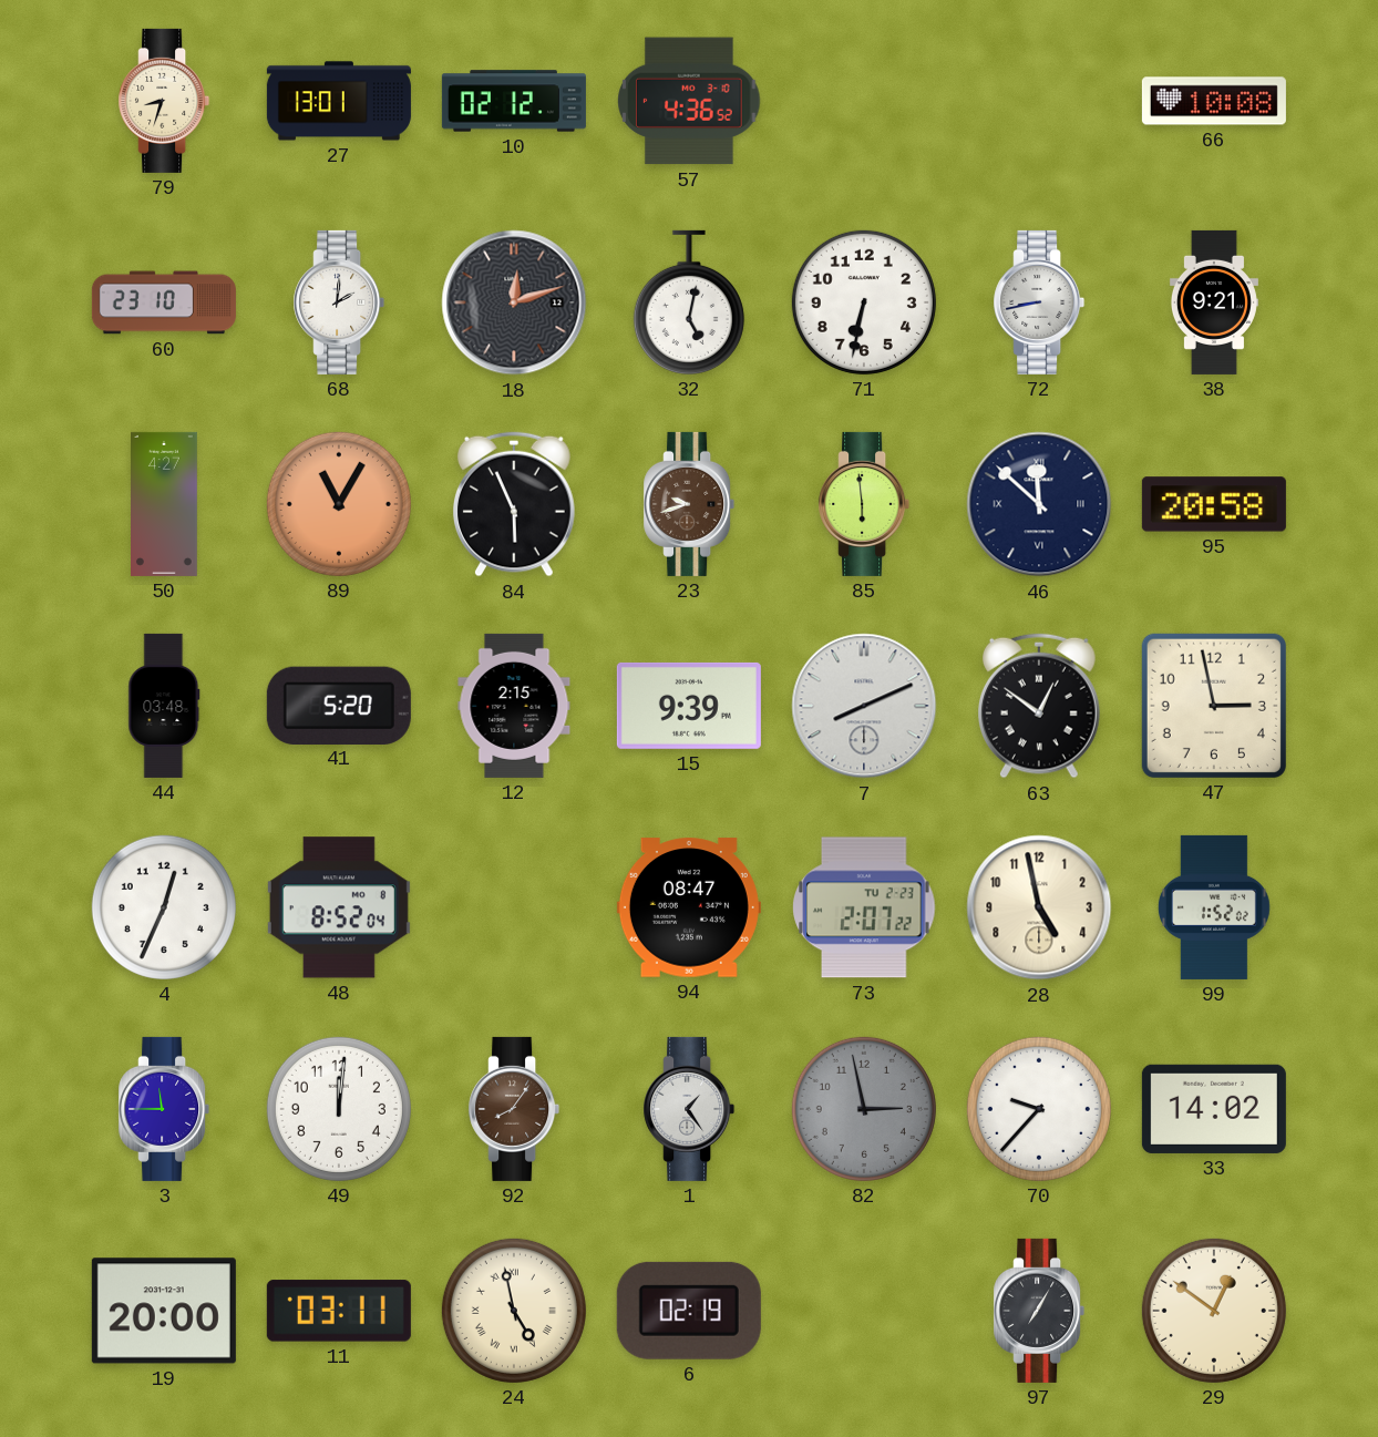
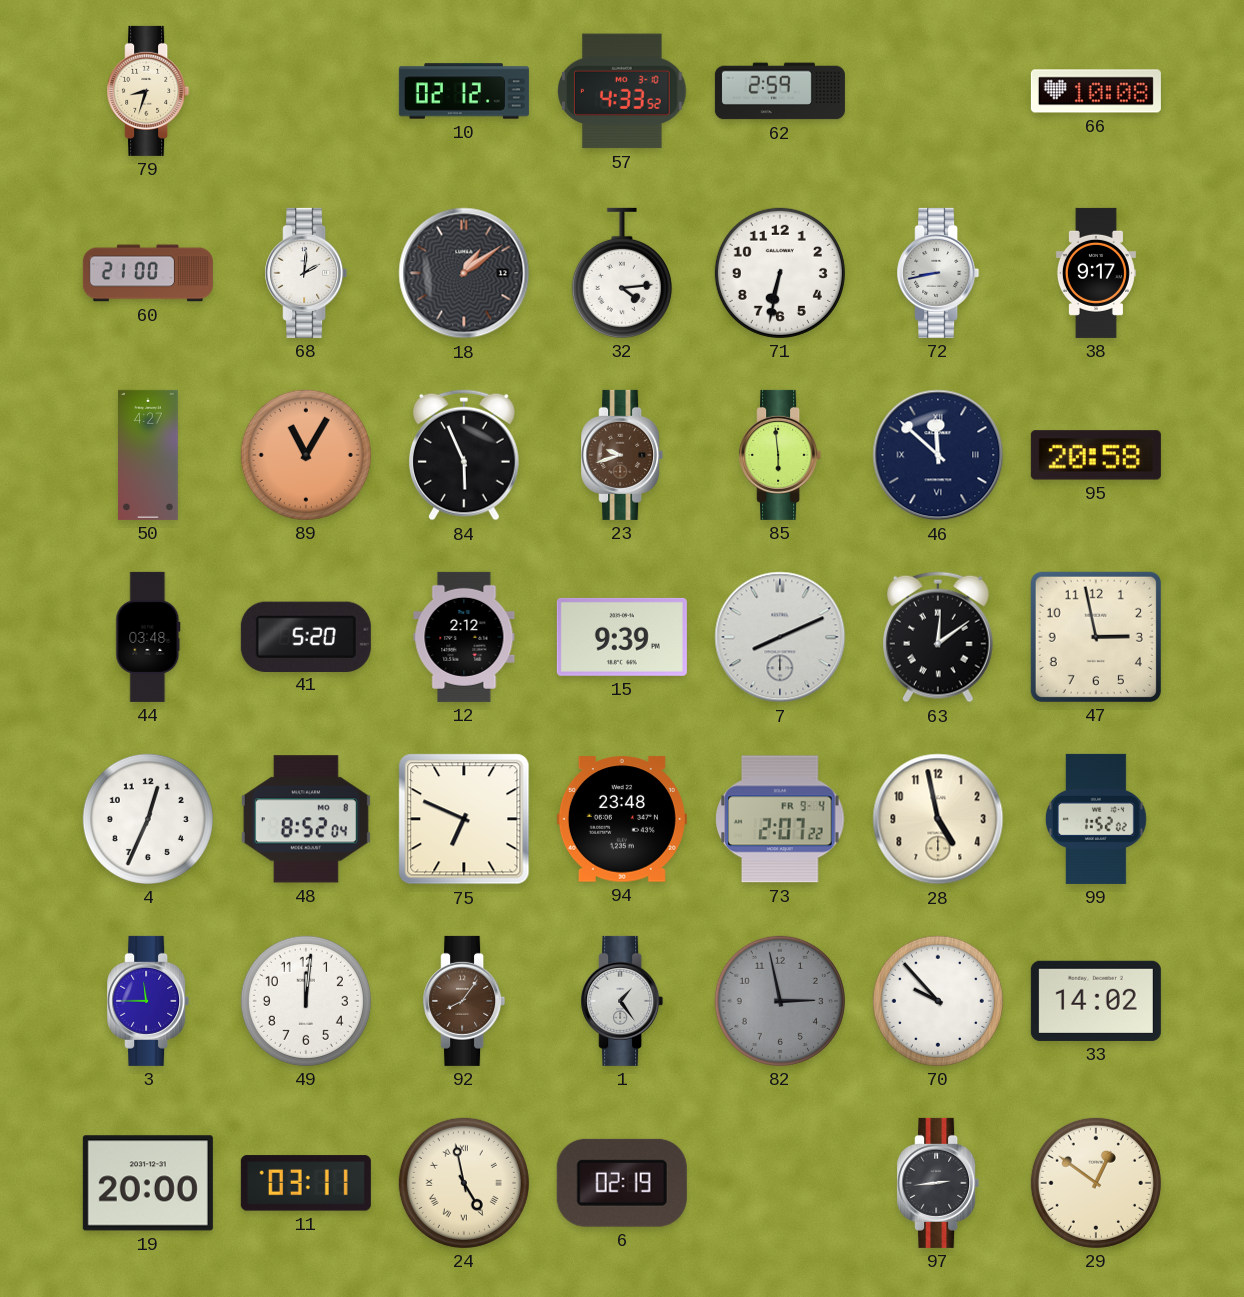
27: 13:01 -> none
57: 4:36 -> 4:33
62: none -> 2:59
60: 23:10 -> 21:00
18: 12:12 -> 1:09
32: 5:02 -> 4:14
38: 9:21 -> 9:17
12: 2:15 -> 2:12
63: 12:51 -> 12:09
75: none -> 6:49
94: 08:47 -> 23:48
73 date: TU 2-23 -> FR 9-4
70: 9:37 -> 9:53
97: 7:05 -> 2:44
